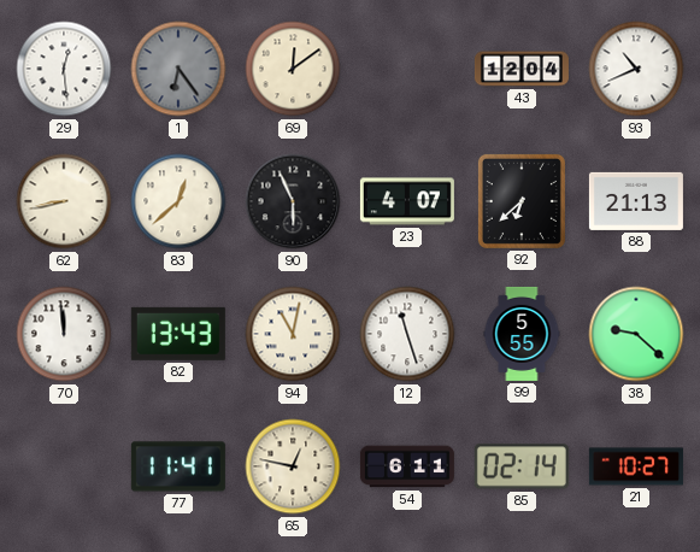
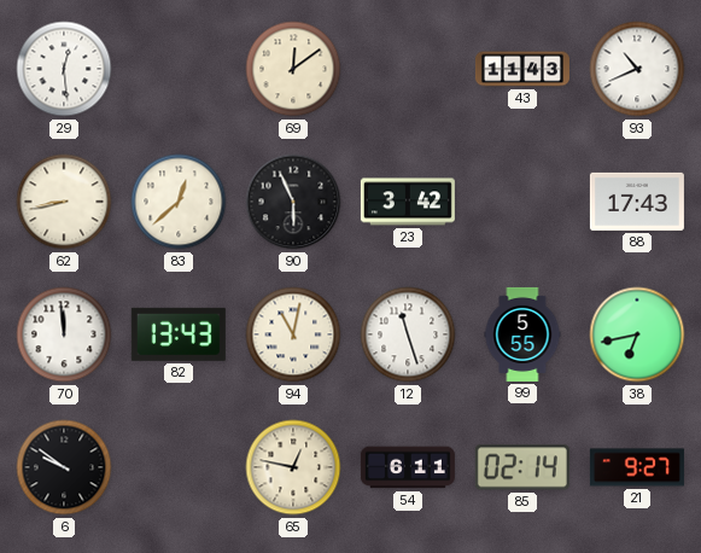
1: 6:24 -> none
43: 12:04 -> 11:43
23: 4:07 -> 3:42
92: 6:38 -> none
88: 21:13 -> 17:43
38: 9:22 -> 6:43
6: none -> 9:51
77: 11:41 -> none
21: 10:27 -> 9:27
